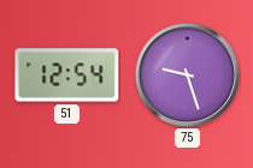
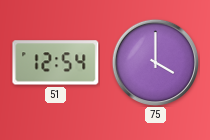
75: 9:27 -> 4:00
